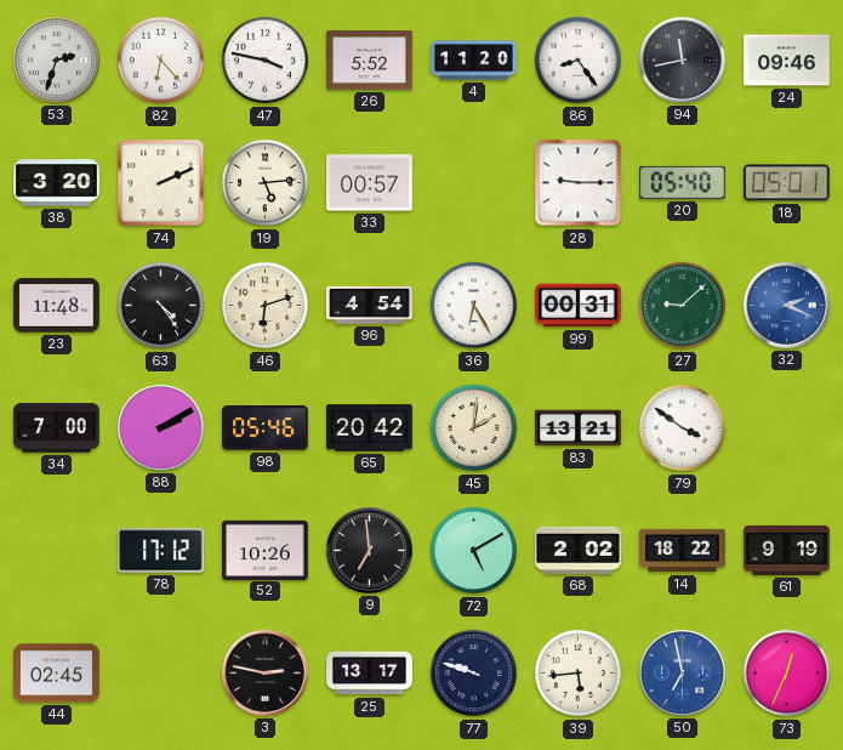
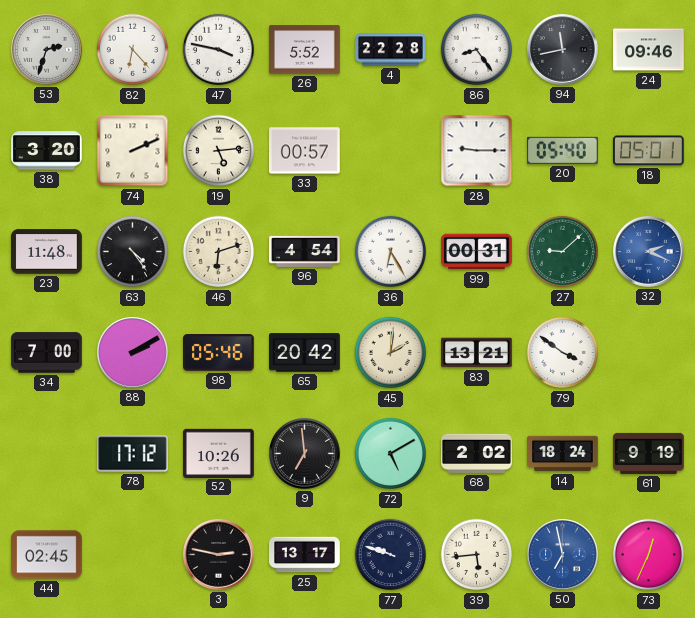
4: 11:20 -> 22:28
14: 18:22 -> 18:24
